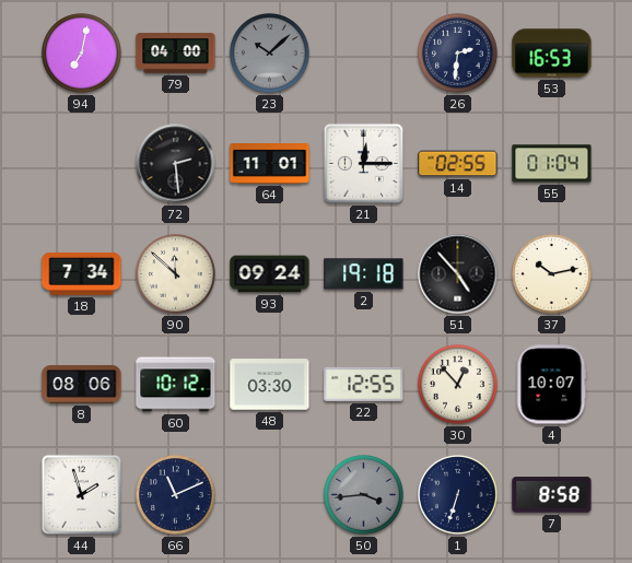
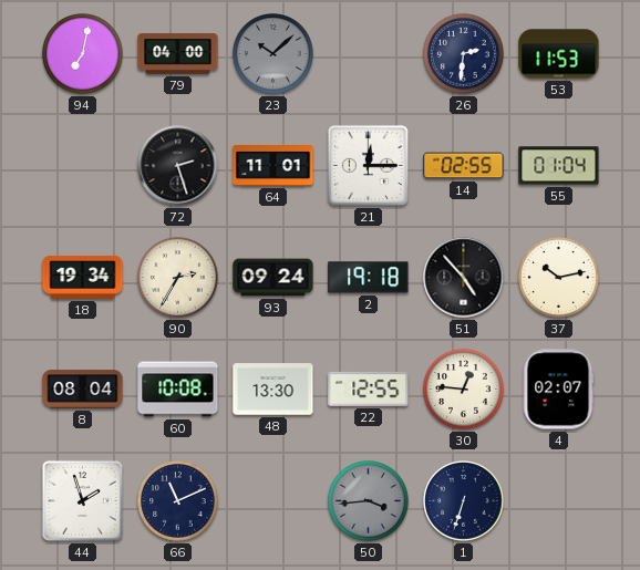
53: 16:53 -> 11:53
72: 2:29 -> 2:27
18: 7:34 -> 19:34
90: 11:52 -> 2:35
8: 08:06 -> 08:04
60: 10:12 -> 10:08
48: 03:30 -> 13:30
30: 12:53 -> 12:46
4: 10:07 -> 02:07
7: 8:58 -> none
